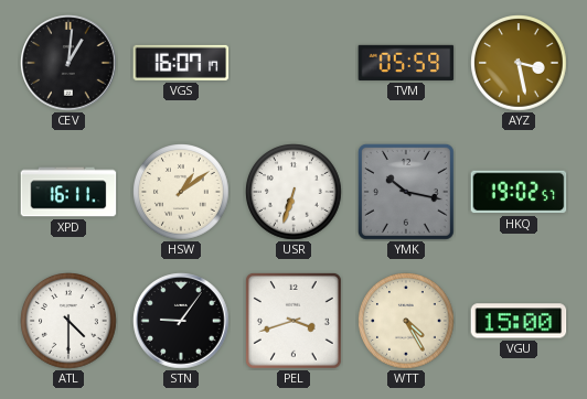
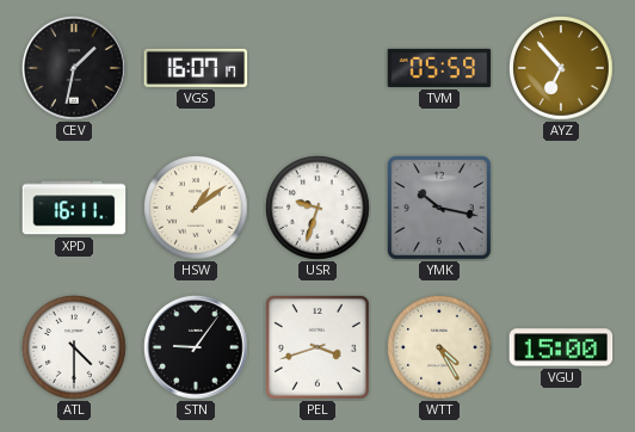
CEV: 1:01 -> 1:32
AYZ: 3:28 -> 6:53
USR: 6:33 -> 9:33
HKQ: 19:02 -> none
